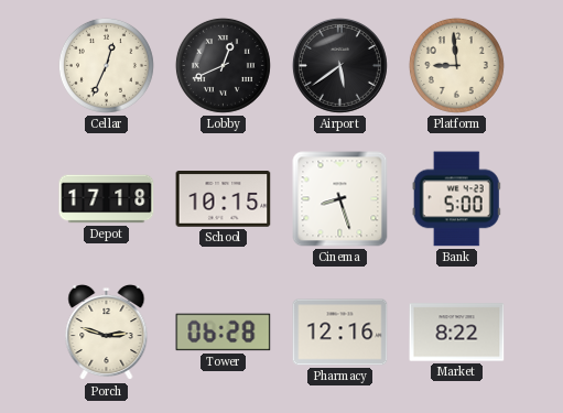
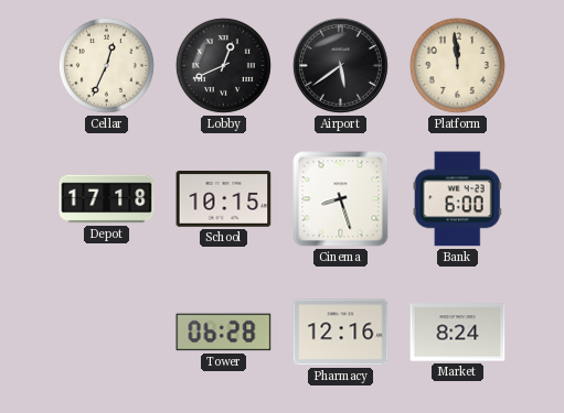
Platform: 8:59 -> 11:59
Bank: 5:00 -> 6:00
Porch: 2:48 -> none
Market: 8:22 -> 8:24
